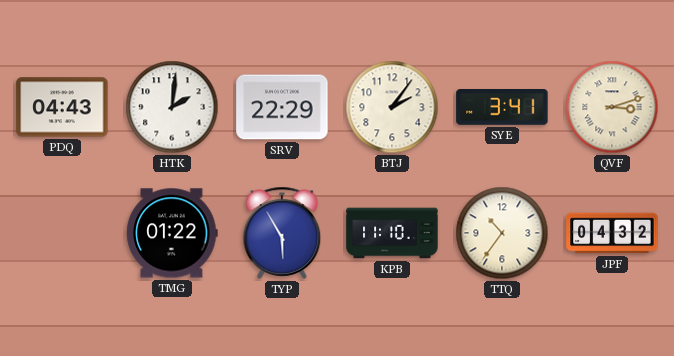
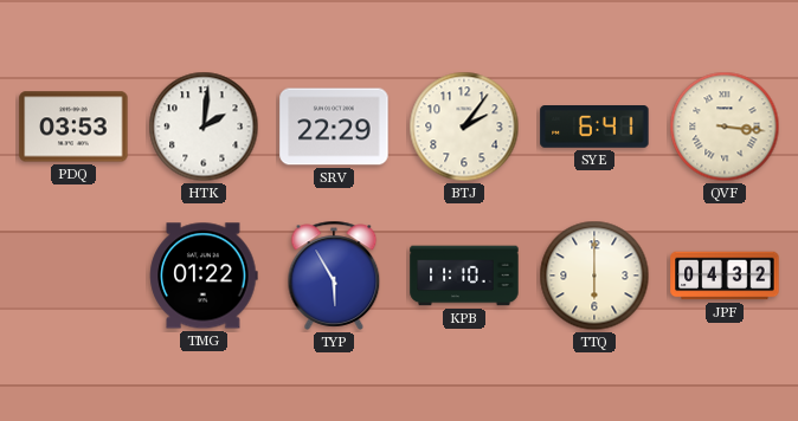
PDQ: 04:43 -> 03:53
SYE: 3:41 -> 6:41
QVF: 3:12 -> 3:16
TTQ: 10:36 -> 6:00
